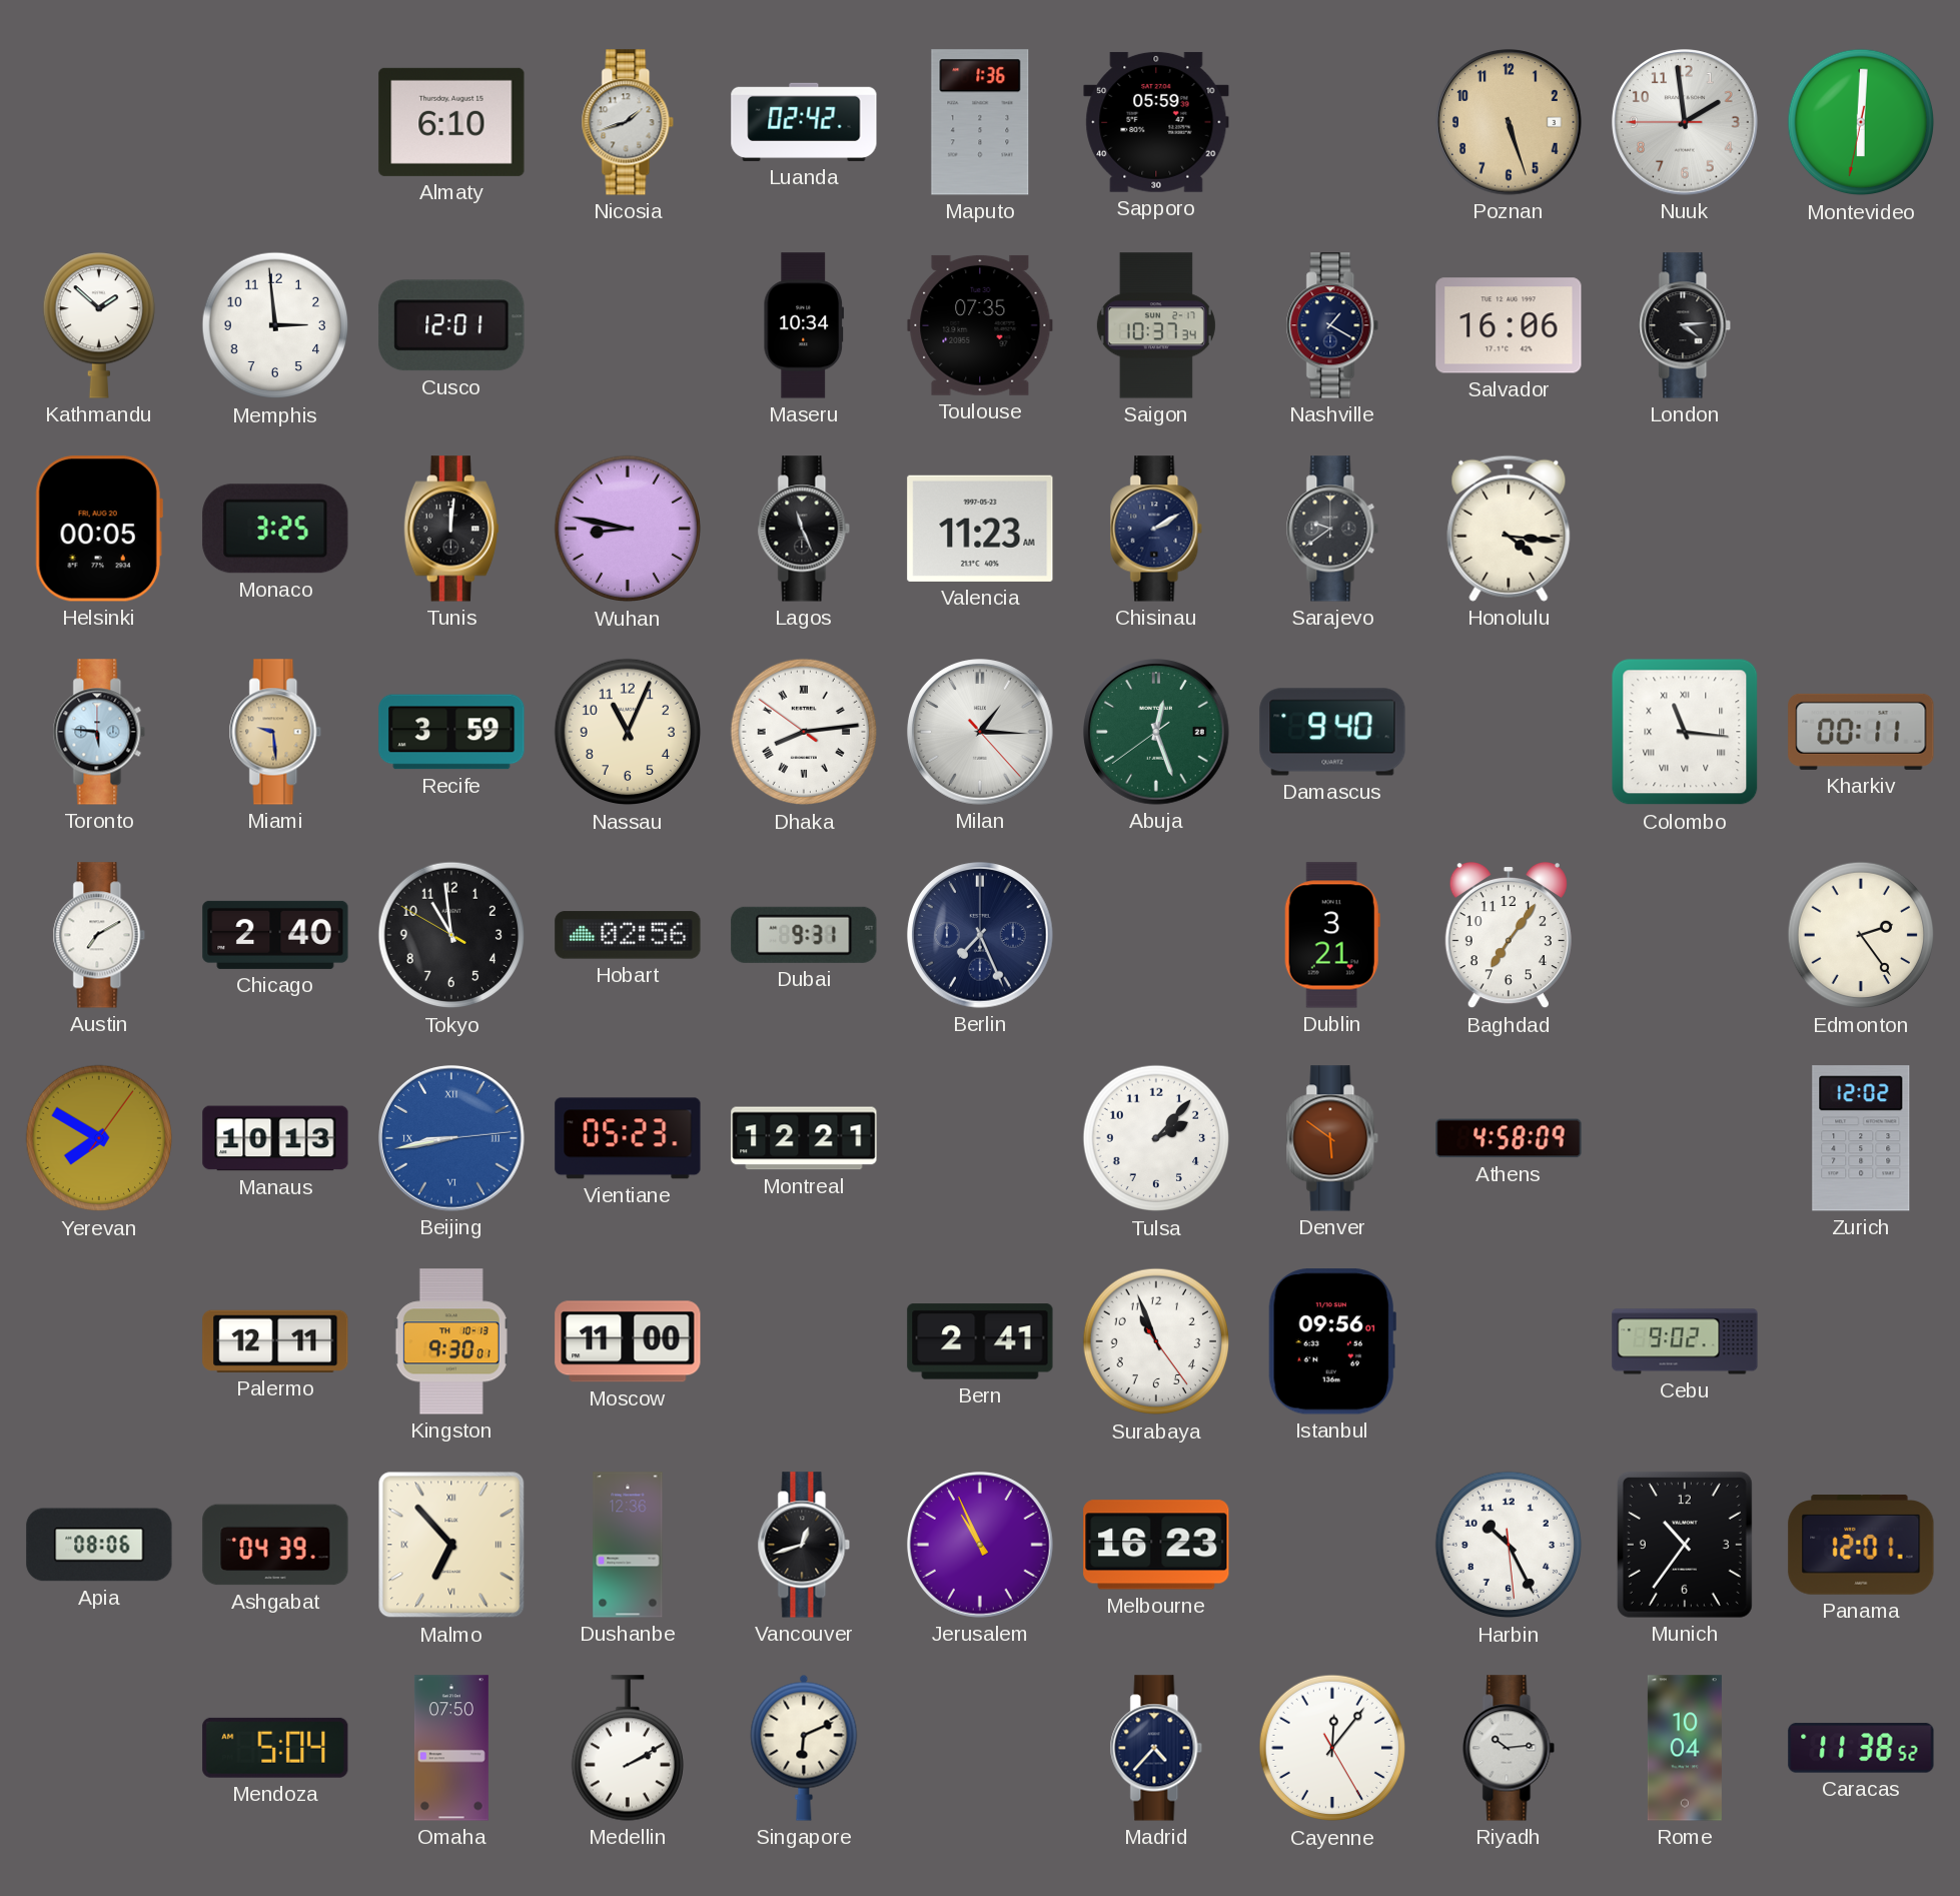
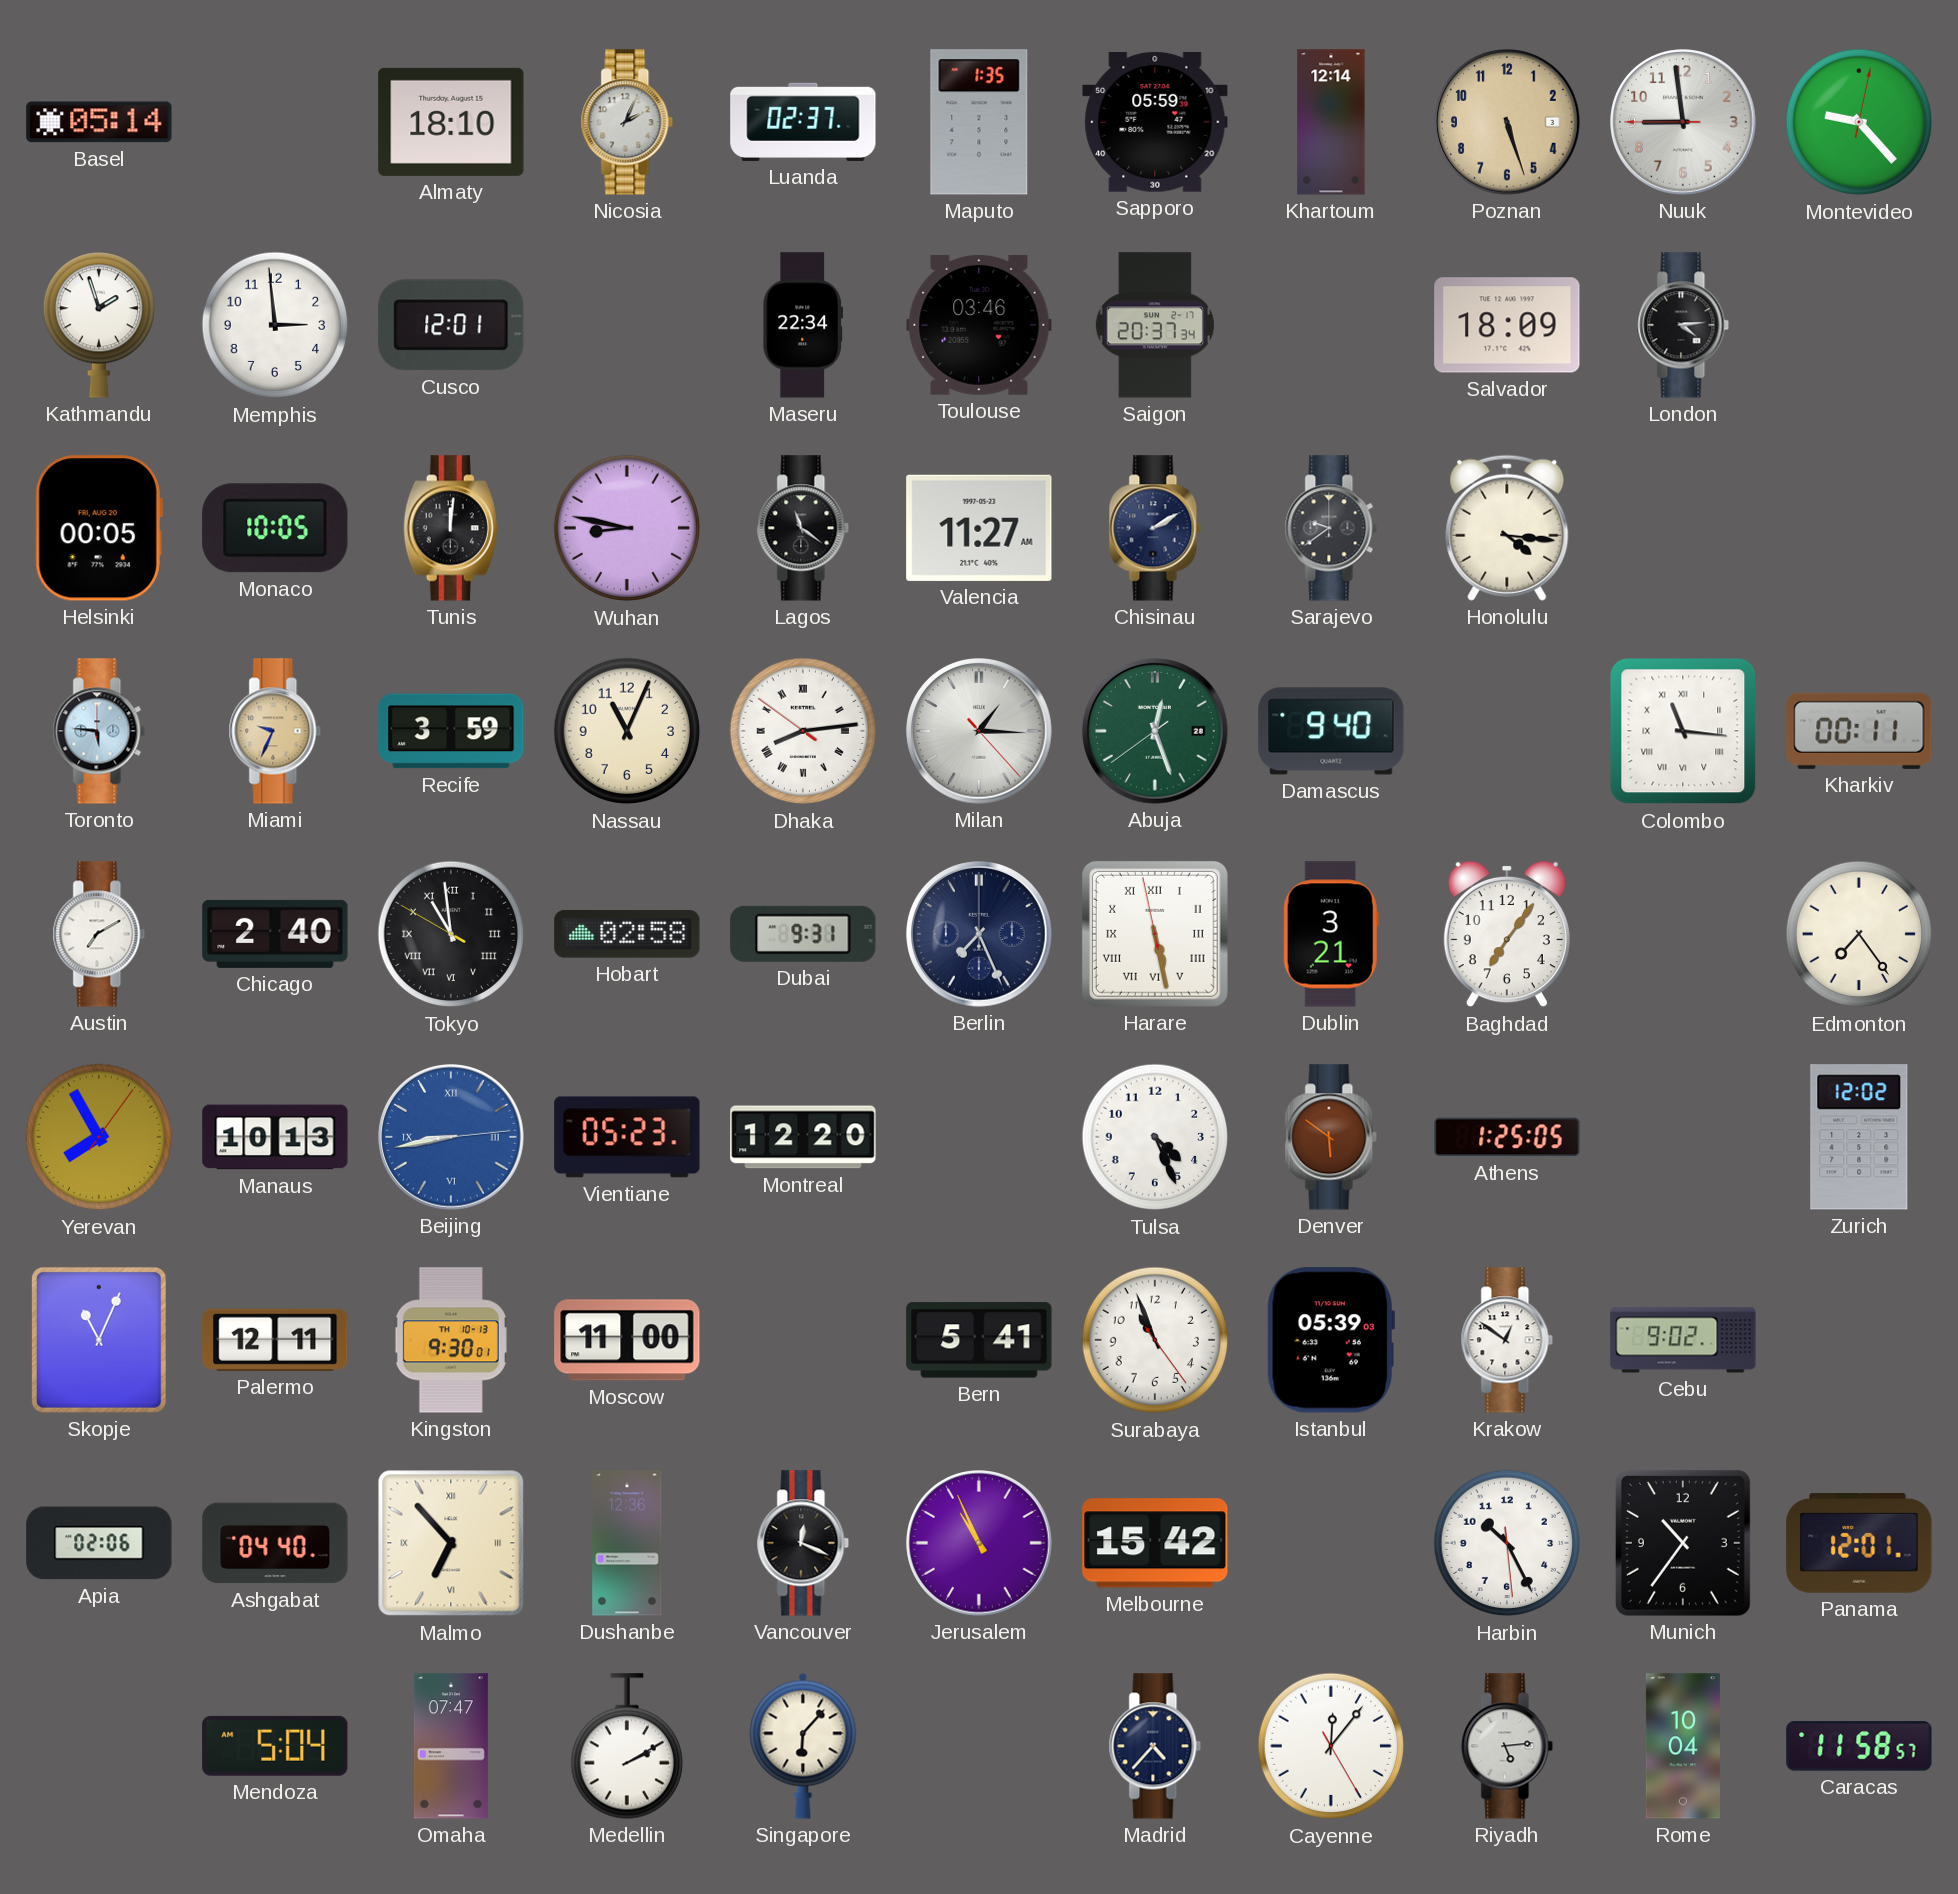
Basel: none -> 05:14
Almaty: 6:10 -> 18:10
Nicosia: 1:42 -> 2:04
Luanda: 02:42 -> 02:37
Maputo: 1:36 -> 1:35
Khartoum: none -> 12:14
Nuuk: 1:58 -> 8:58
Montevideo: 6:00 -> 9:23
Kathmandu: 1:52 -> 1:57
Maseru: 10:34 -> 22:34
Toulouse: 07:35 -> 03:46
Saigon: 10:37 -> 20:37
Nashville: 1:20 -> none
Salvador: 16:06 -> 18:09
Monaco: 3:25 -> 10:05
Lagos: 11:26 -> 11:21
Valencia: 11:23 -> 11:27
Miami: 9:29 -> 9:34
Tokyo numerals: Arabic -> Roman
Hobart: 02:56 -> 02:58
Harare: none -> 5:27
Edmonton: 2:24 -> 7:24
Yerevan: 7:50 -> 7:55
Montreal: 12:21 -> 12:20
Tulsa: 2:07 -> 4:26
Athens: 4:58 -> 1:25
Skopje: none -> 11:04
Bern: 2:41 -> 5:41
Istanbul: 09:56 -> 05:39
Krakow: none -> 12:51
Apia: 08:06 -> 02:06
Ashgabat: 04:39 -> 04:40
Vancouver: 12:42 -> 12:19
Melbourne: 16:23 -> 15:42
Omaha: 07:50 -> 07:47
Singapore: 6:11 -> 6:07
Riyadh: 10:14 -> 5:14
Caracas: 11:38 -> 11:58
